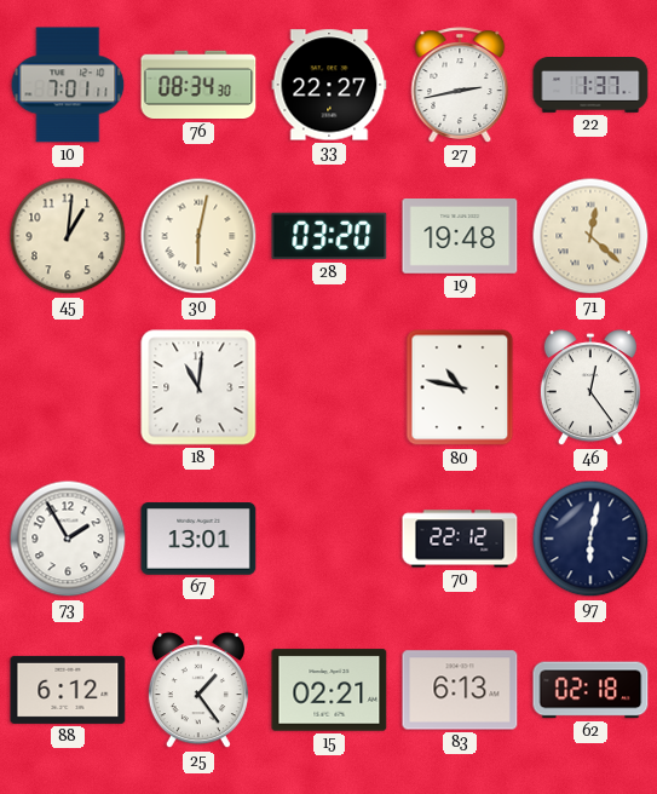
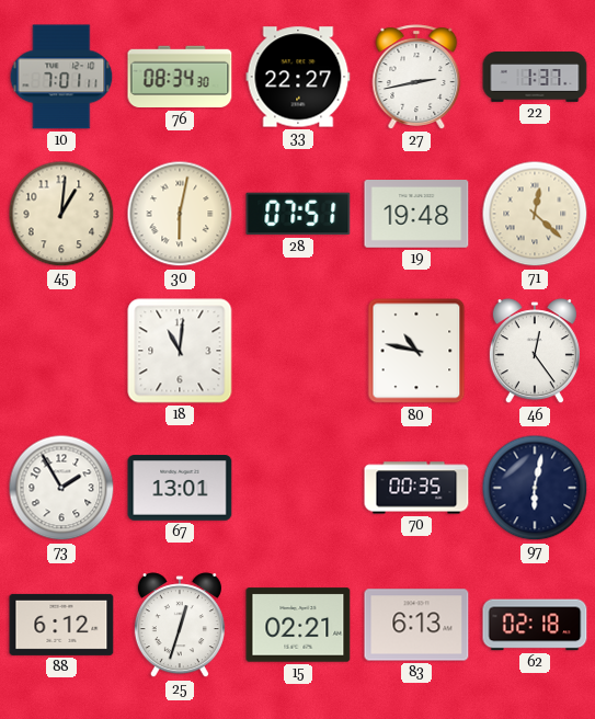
28: 03:20 -> 07:51
70: 22:12 -> 00:35
25: 1:24 -> 12:33
